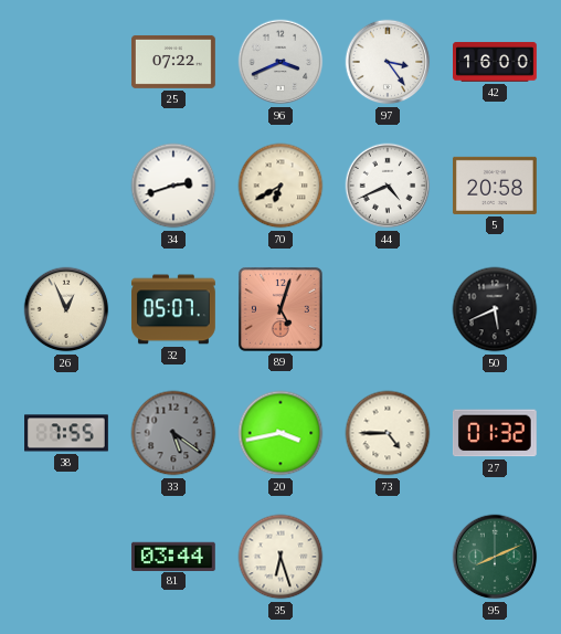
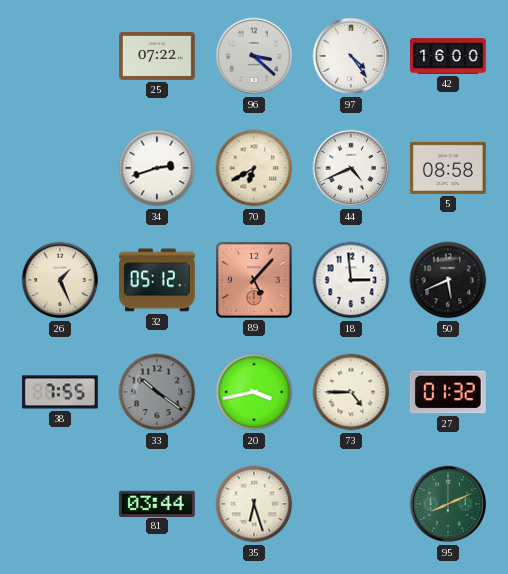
96: 3:41 -> 3:22
97: 3:24 -> 4:24
5: 20:58 -> 08:58
26: 12:56 -> 1:26
32: 05:07 -> 05:12
89: 5:03 -> 5:07
18: none -> 2:59
33: 5:21 -> 10:21
